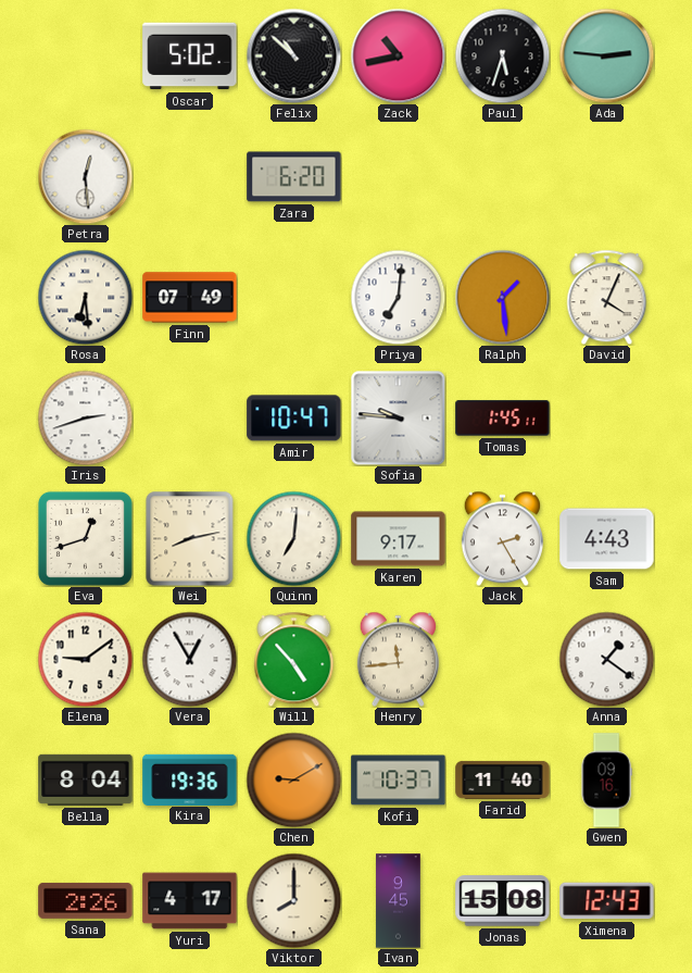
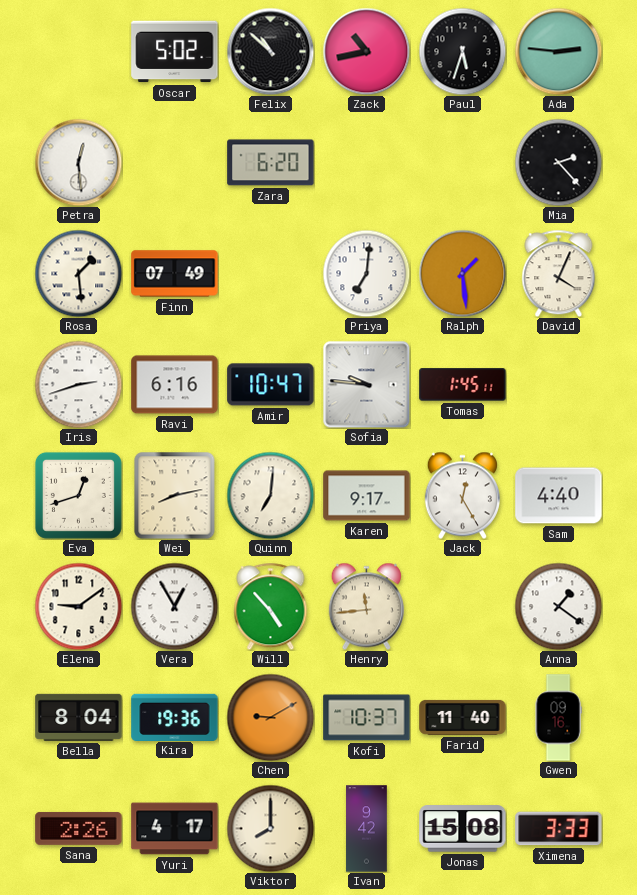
Mia: none -> 2:23
Rosa: 6:29 -> 1:29
Ravi: none -> 6:16
Jack: 2:25 -> 12:25
Sam: 4:43 -> 4:40
Ivan: 9:45 -> 9:42
Ximena: 12:43 -> 3:33
